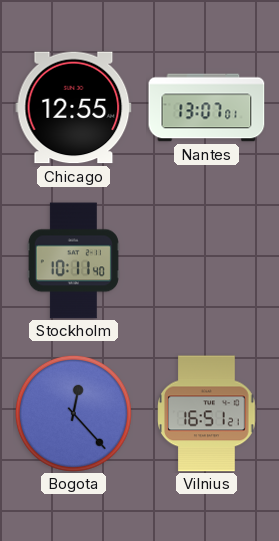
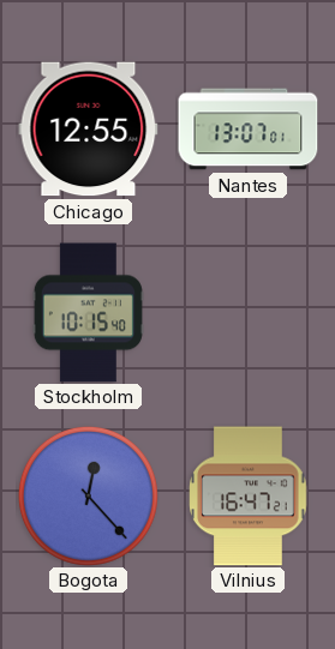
Stockholm: 10:11 -> 10:15
Vilnius: 16:51 -> 16:47
